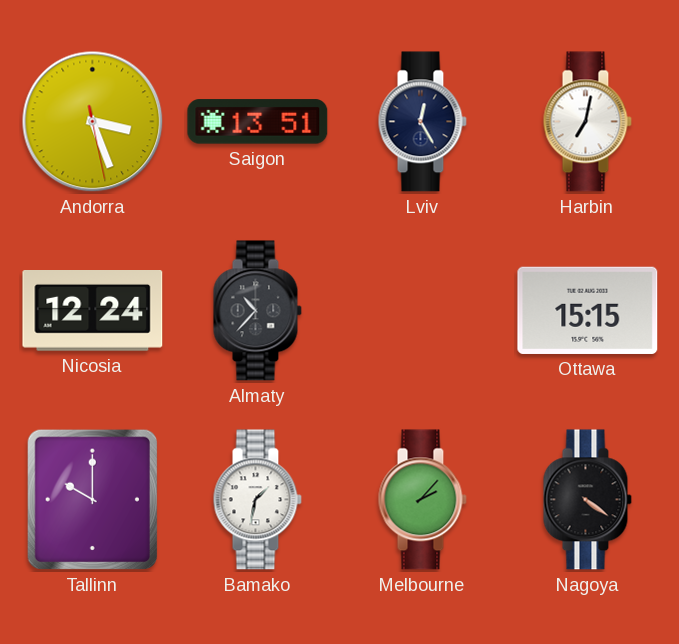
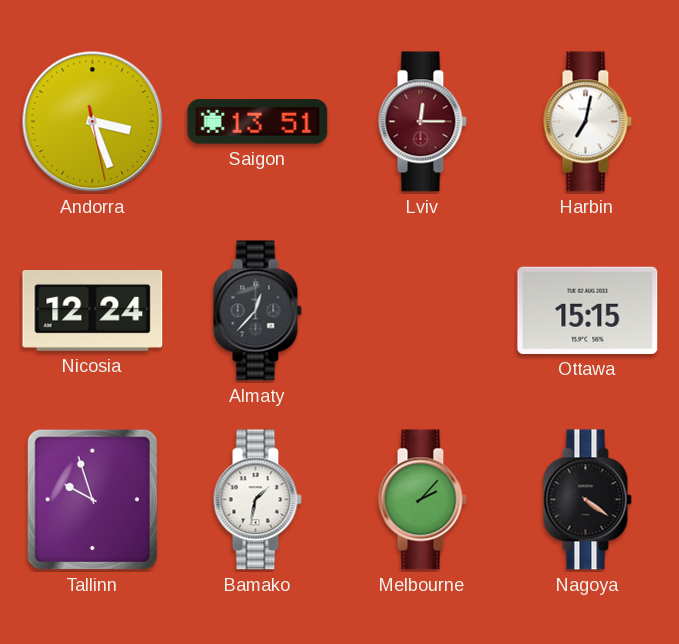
Lviv: 12:25 -> 12:15
Lviv dial: navy -> burgundy
Almaty: 10:37 -> 12:37
Tallinn: 10:00 -> 9:57
